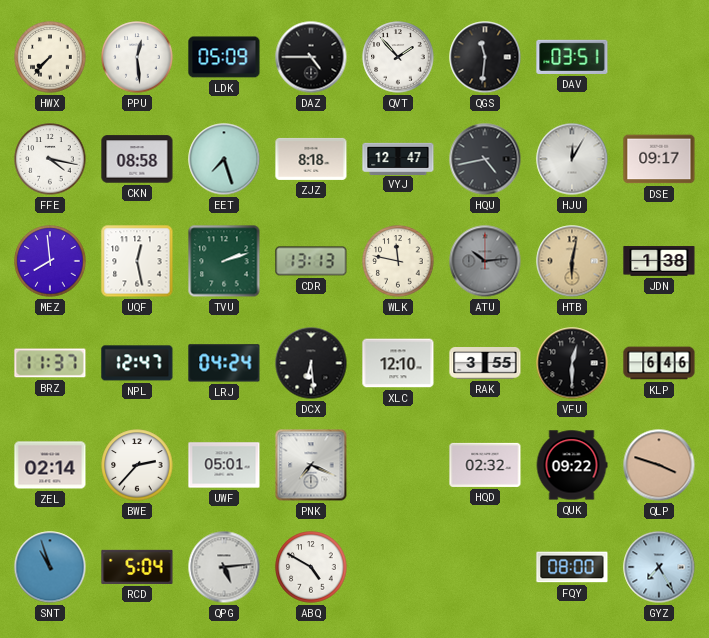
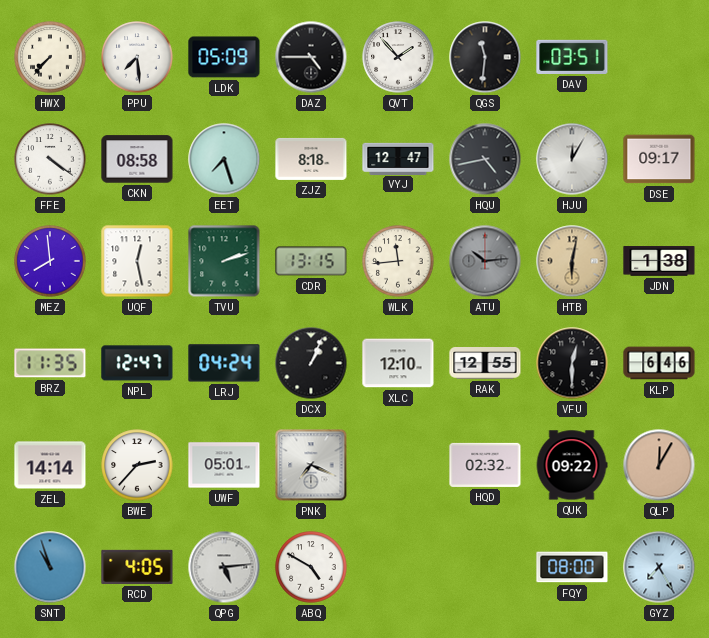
PPU: 12:29 -> 7:29
FFE: 4:17 -> 4:21
CDR: 13:13 -> 13:15
WLK: 11:47 -> 11:44
BRZ: 11:37 -> 11:35
DCX: 6:29 -> 1:04
RAK: 3:55 -> 12:55
ZEL: 02:14 -> 14:14
QLP: 3:48 -> 12:05
RCD: 5:04 -> 4:05
